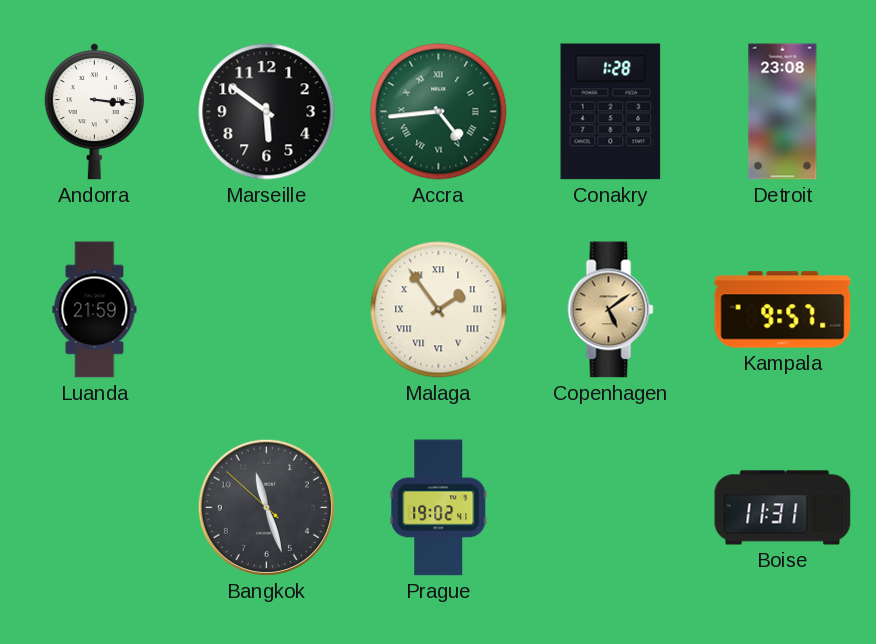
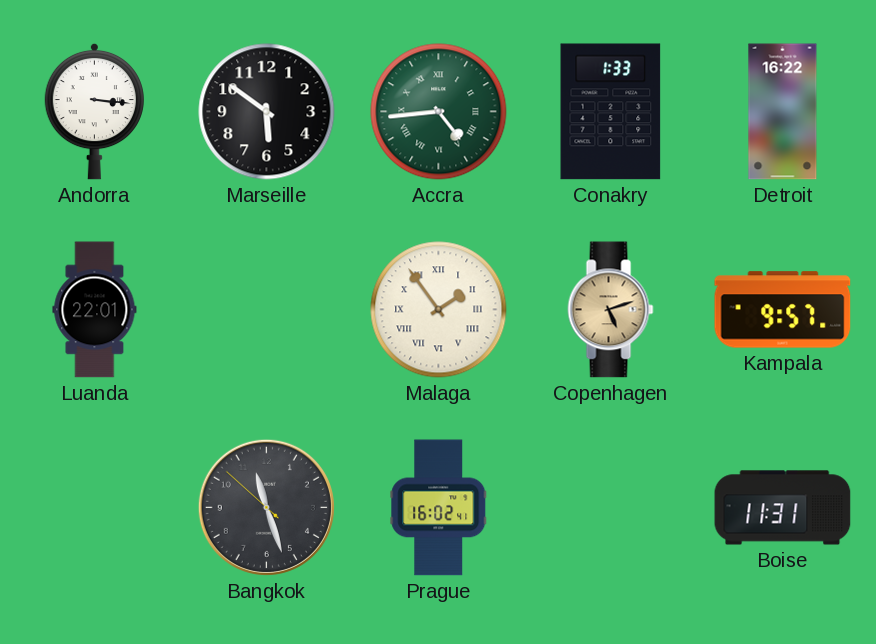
Conakry: 1:28 -> 1:33
Detroit: 23:08 -> 16:22
Luanda: 21:59 -> 22:01
Copenhagen: 5:09 -> 5:12
Prague: 19:02 -> 16:02
